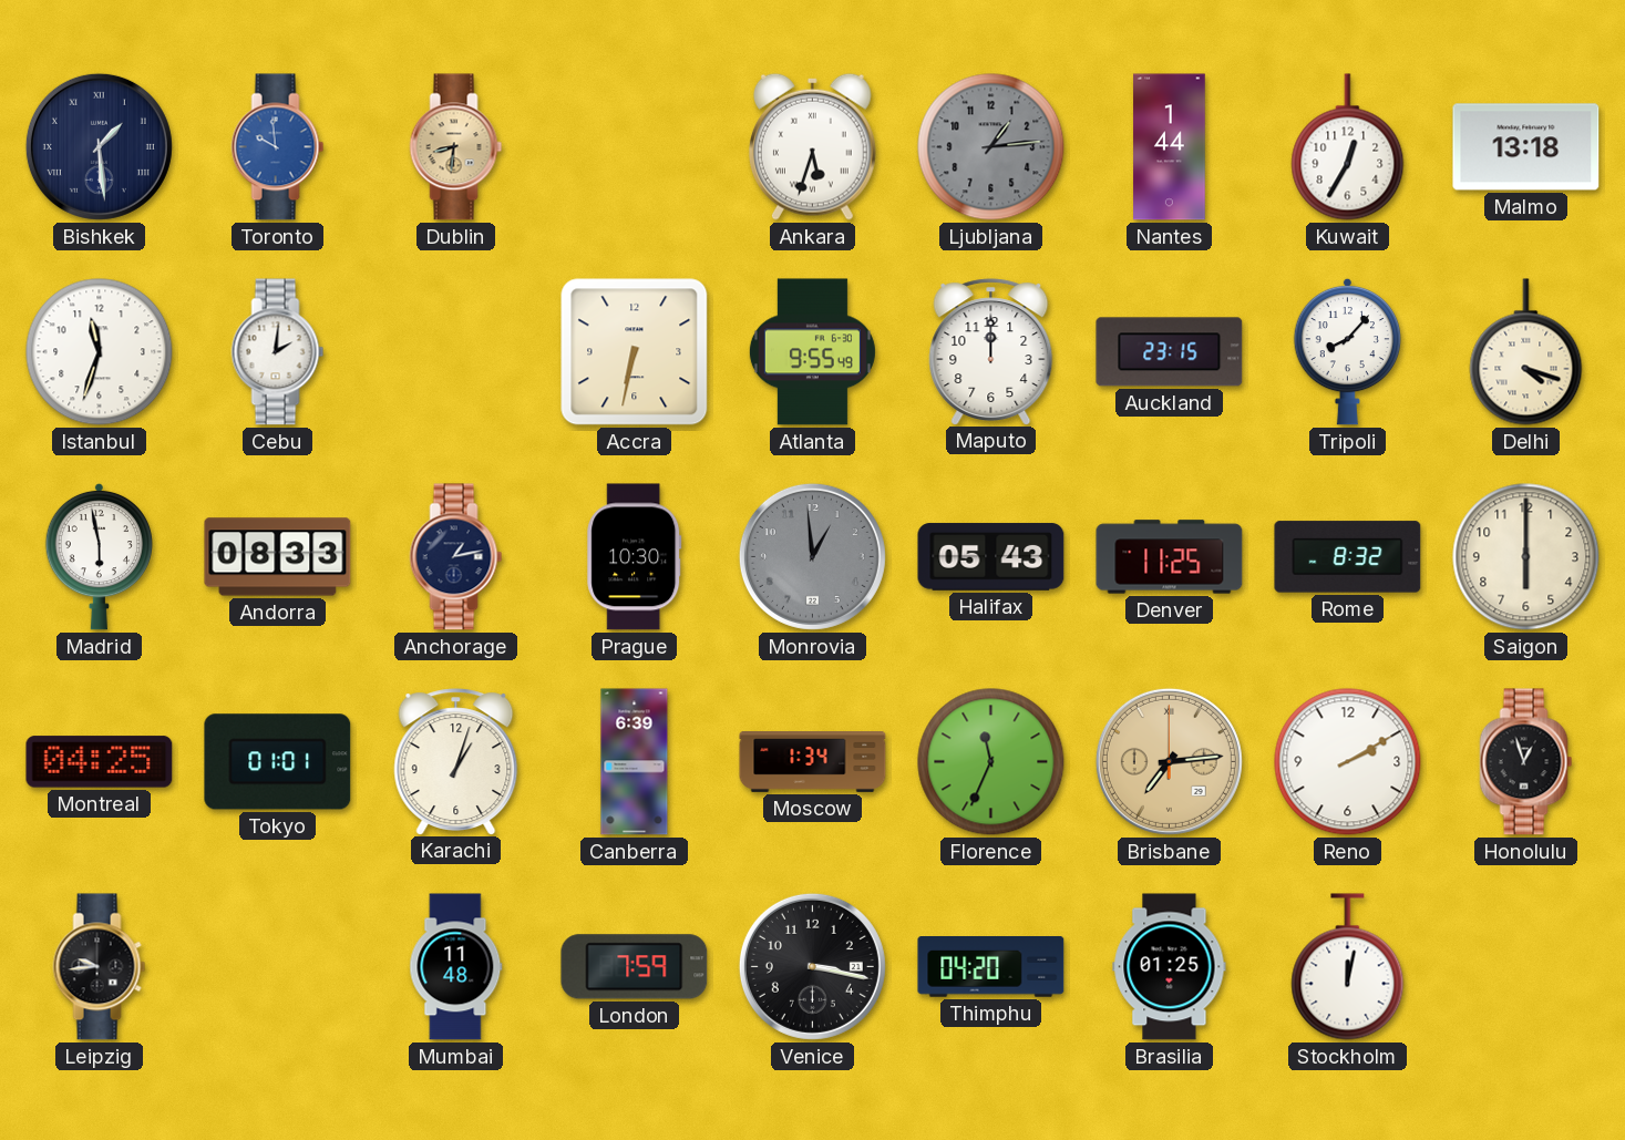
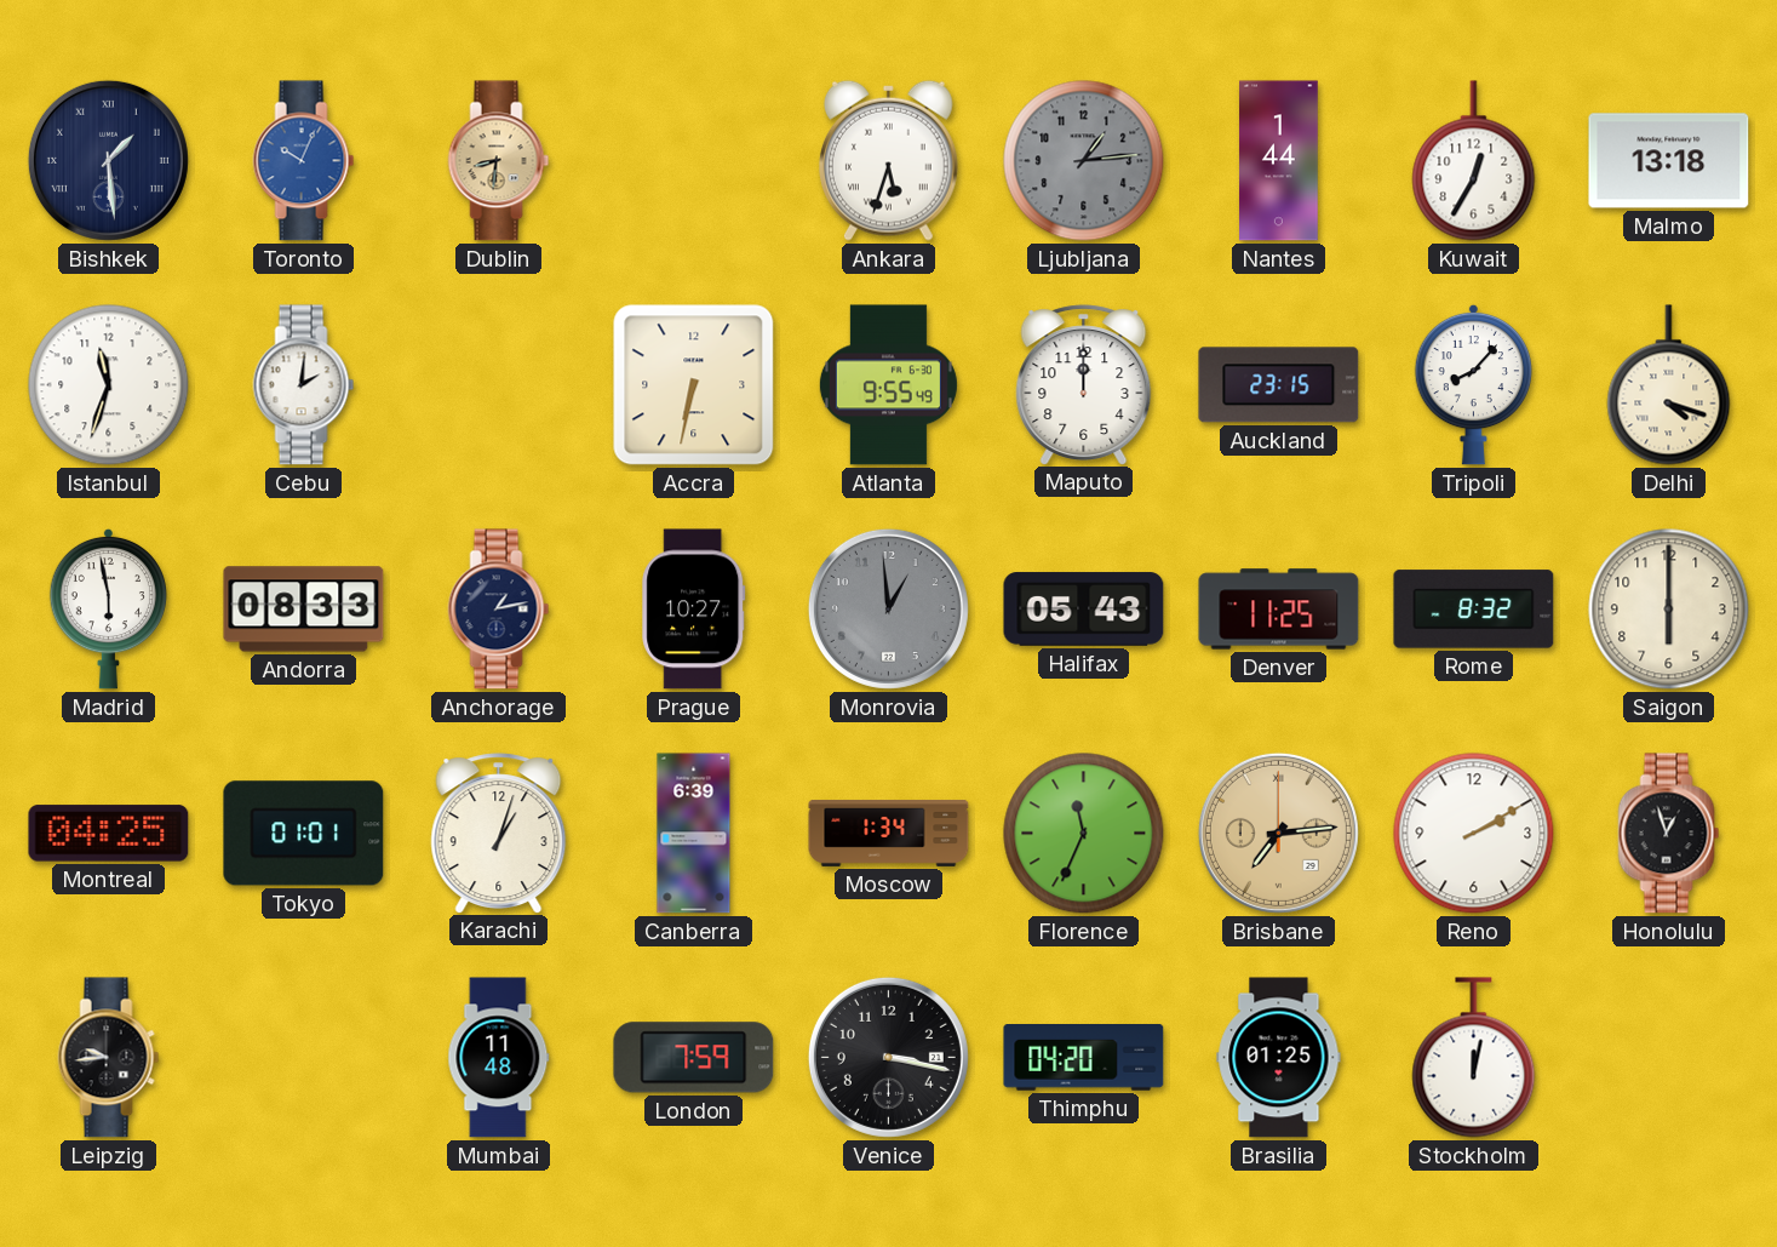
Toronto: 9:59 -> 10:04
Prague: 10:30 -> 10:27
